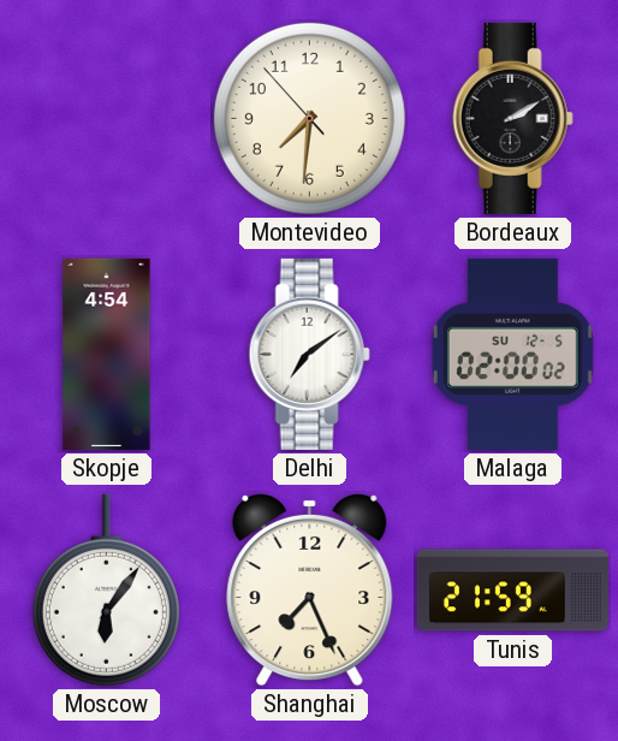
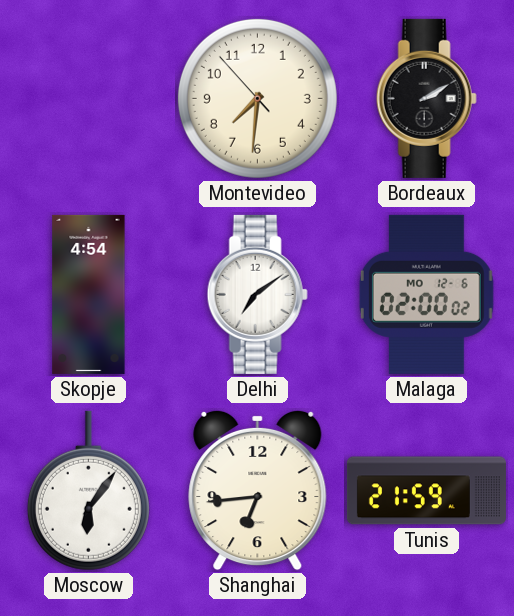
Malaga date: SU 12-5 -> MO 12-6
Shanghai: 7:26 -> 6:44
